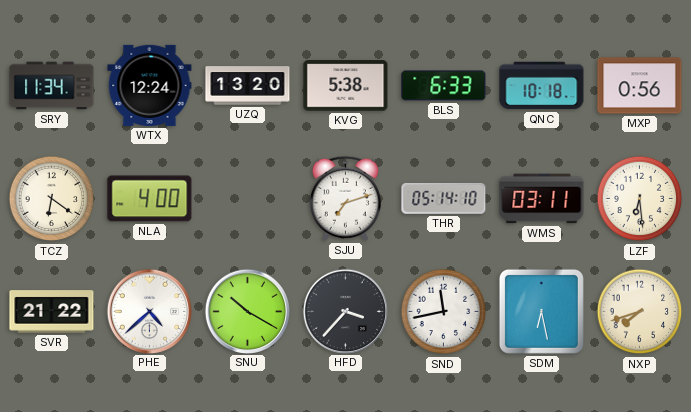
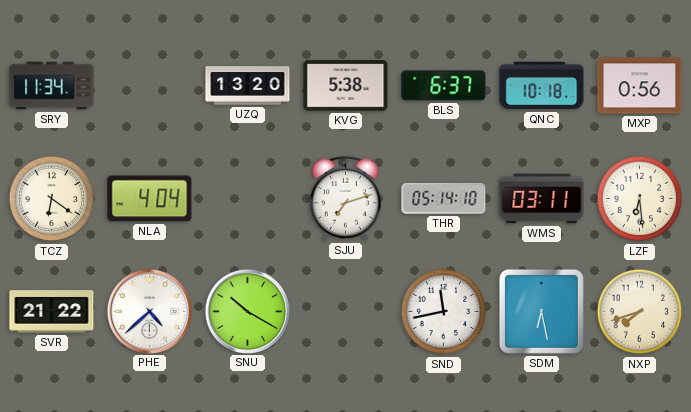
WTX: 12:24 -> none
BLS: 6:33 -> 6:37
NLA: 4:00 -> 4:04
HFD: 3:37 -> none
